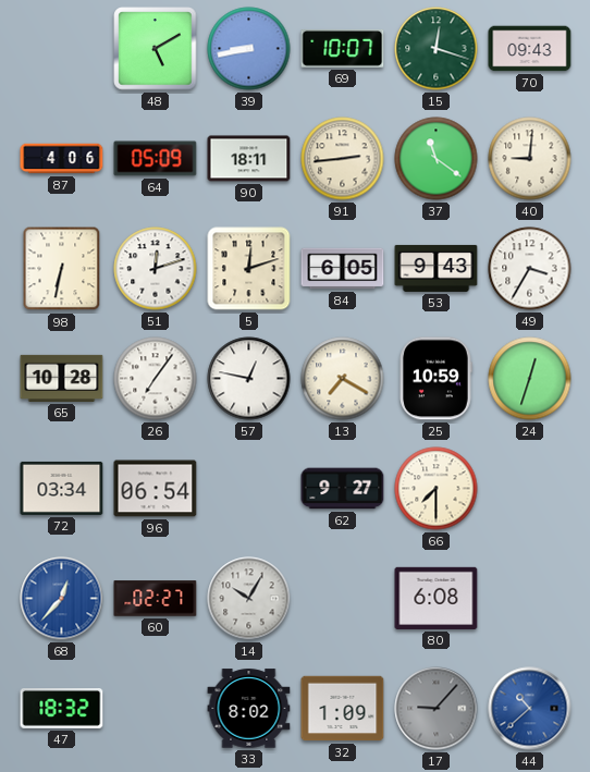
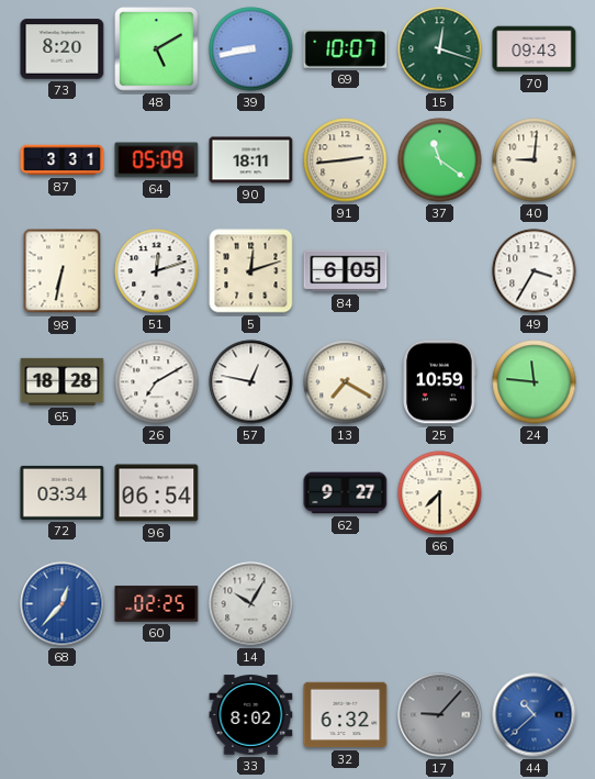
73: none -> 8:20
87: 4:06 -> 3:31
53: 9:43 -> none
65: 10:28 -> 18:28
26: 7:06 -> 7:10
24: 12:33 -> 11:46
60: 02:27 -> 02:25
80: 6:08 -> none
47: 18:32 -> none
32: 1:09 -> 6:32
